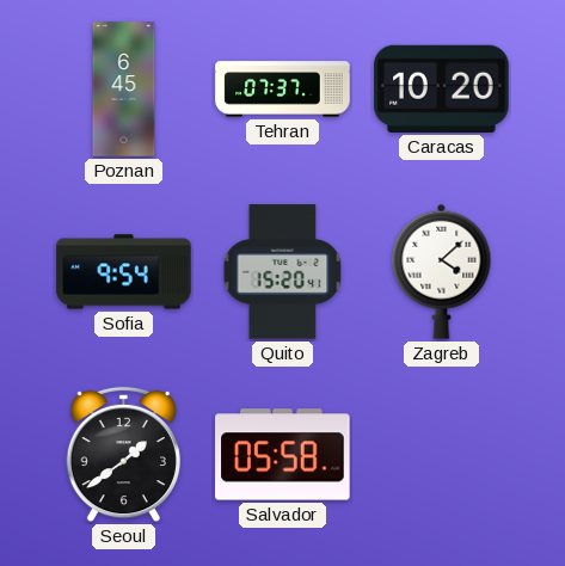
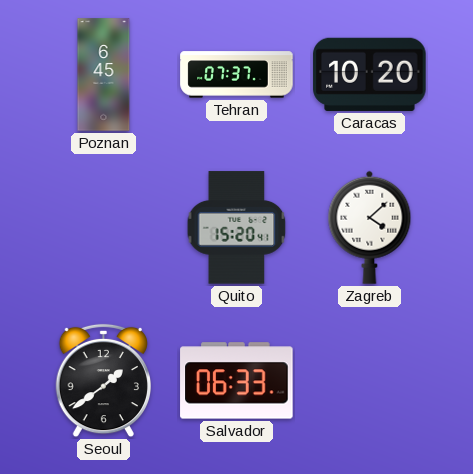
Sofia: 9:54 -> none
Salvador: 05:58 -> 06:33
